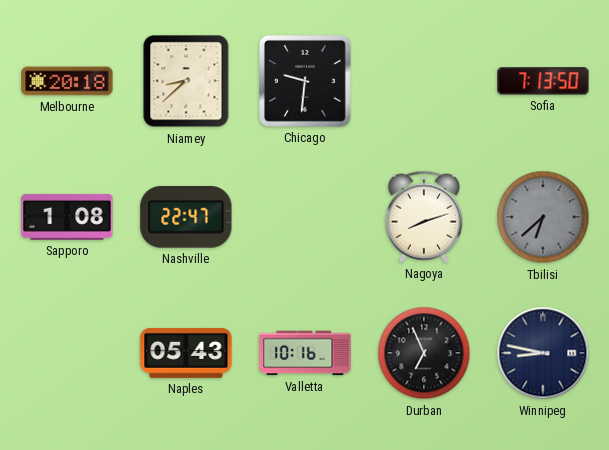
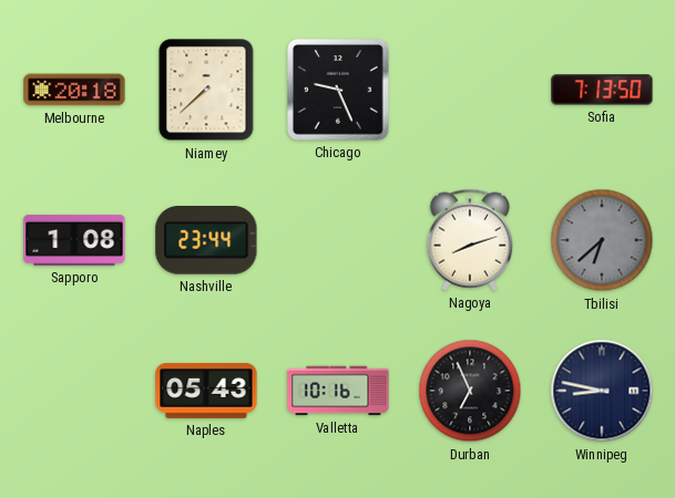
Niamey: 8:38 -> 7:38
Chicago: 9:31 -> 9:26
Nashville: 22:47 -> 23:44
